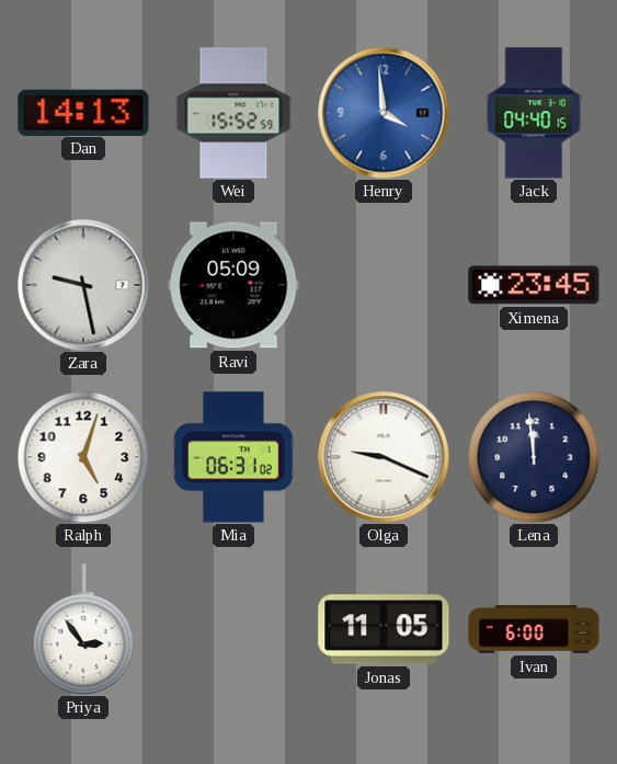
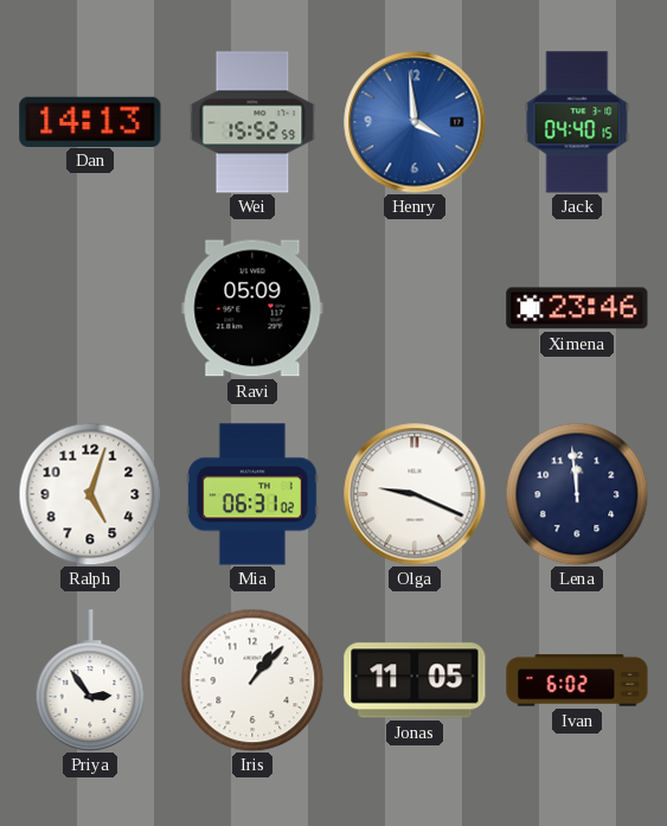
Zara: 9:28 -> none
Ximena: 23:45 -> 23:46
Iris: none -> 1:07
Ivan: 6:00 -> 6:02
